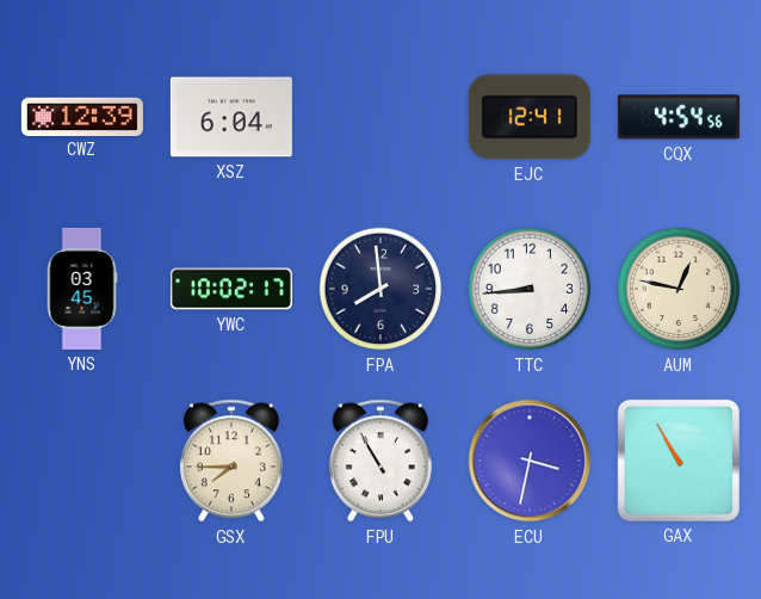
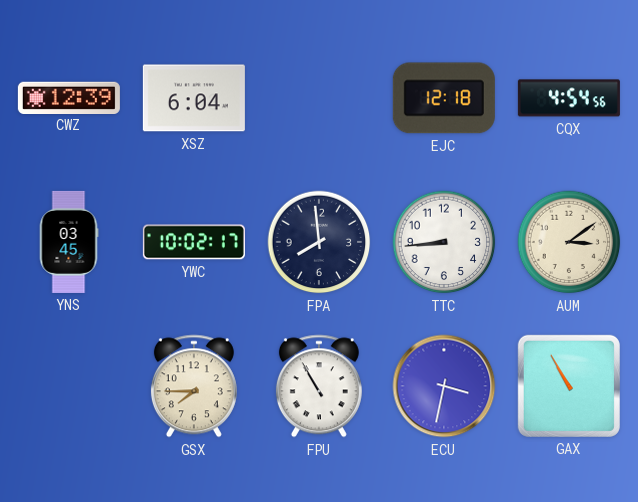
EJC: 12:41 -> 12:18
AUM: 12:47 -> 3:09
